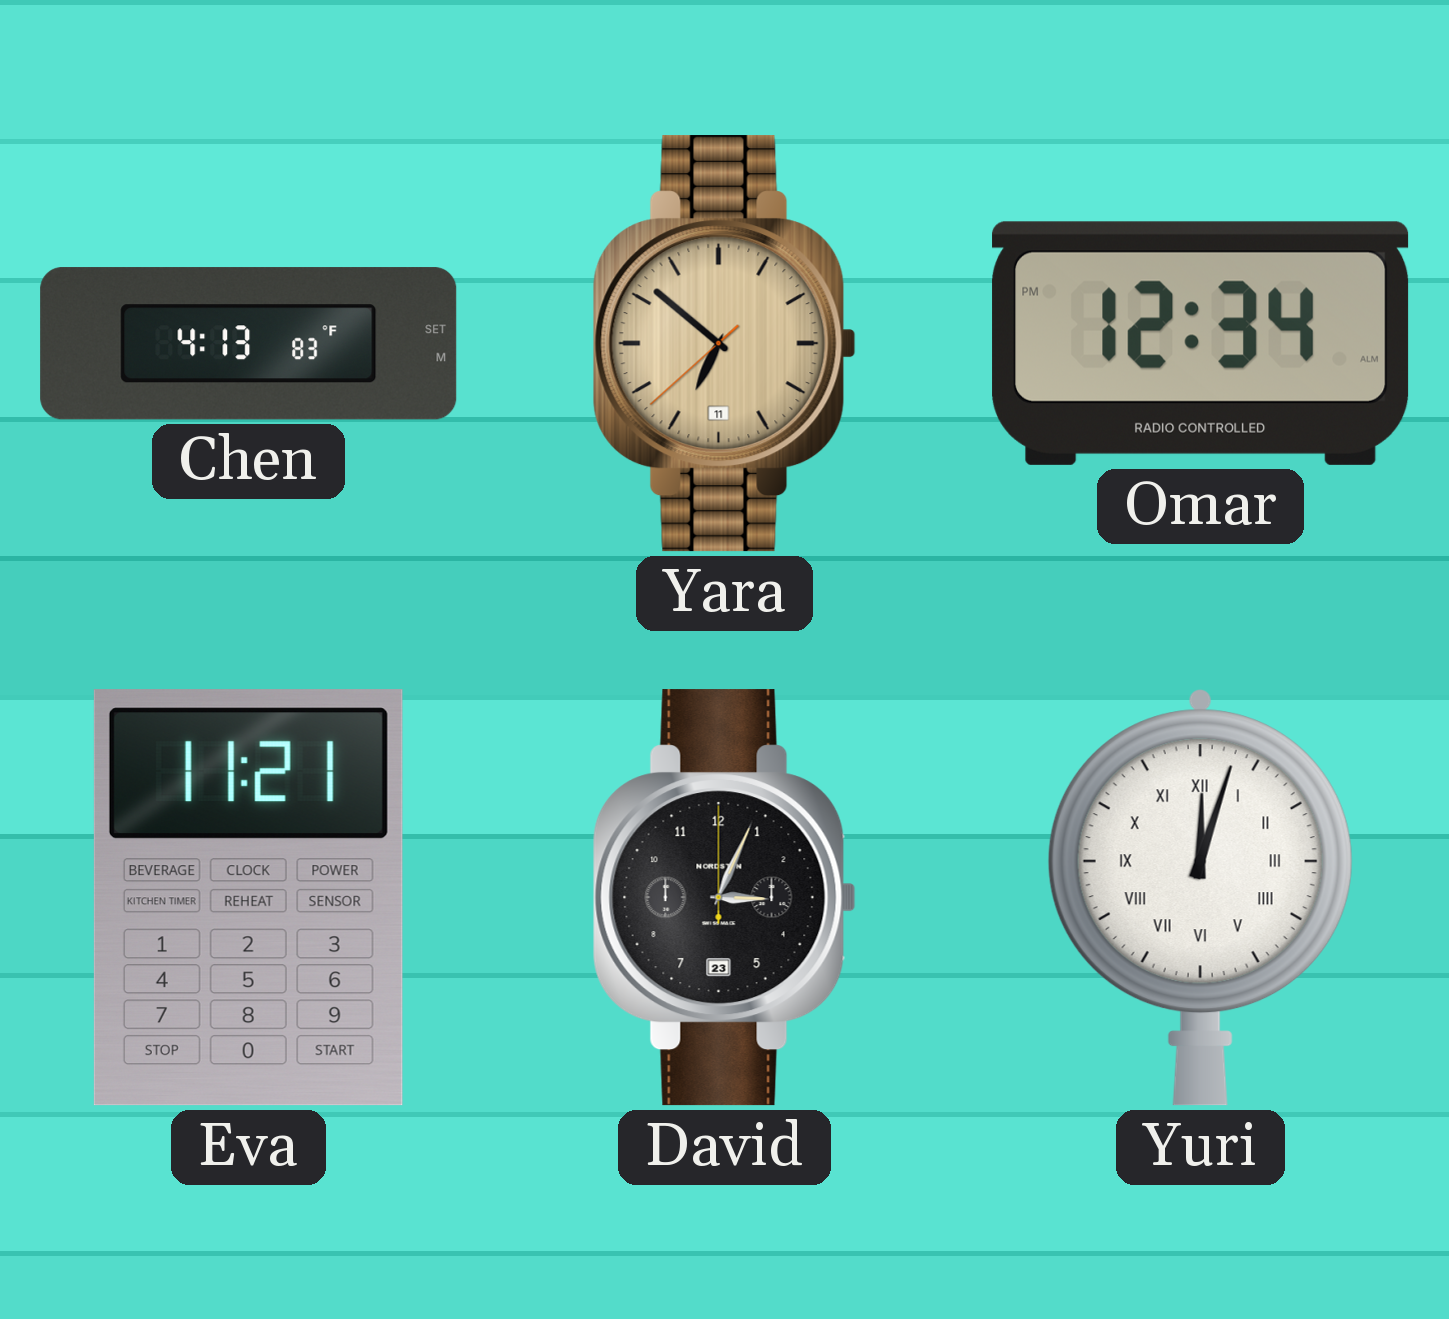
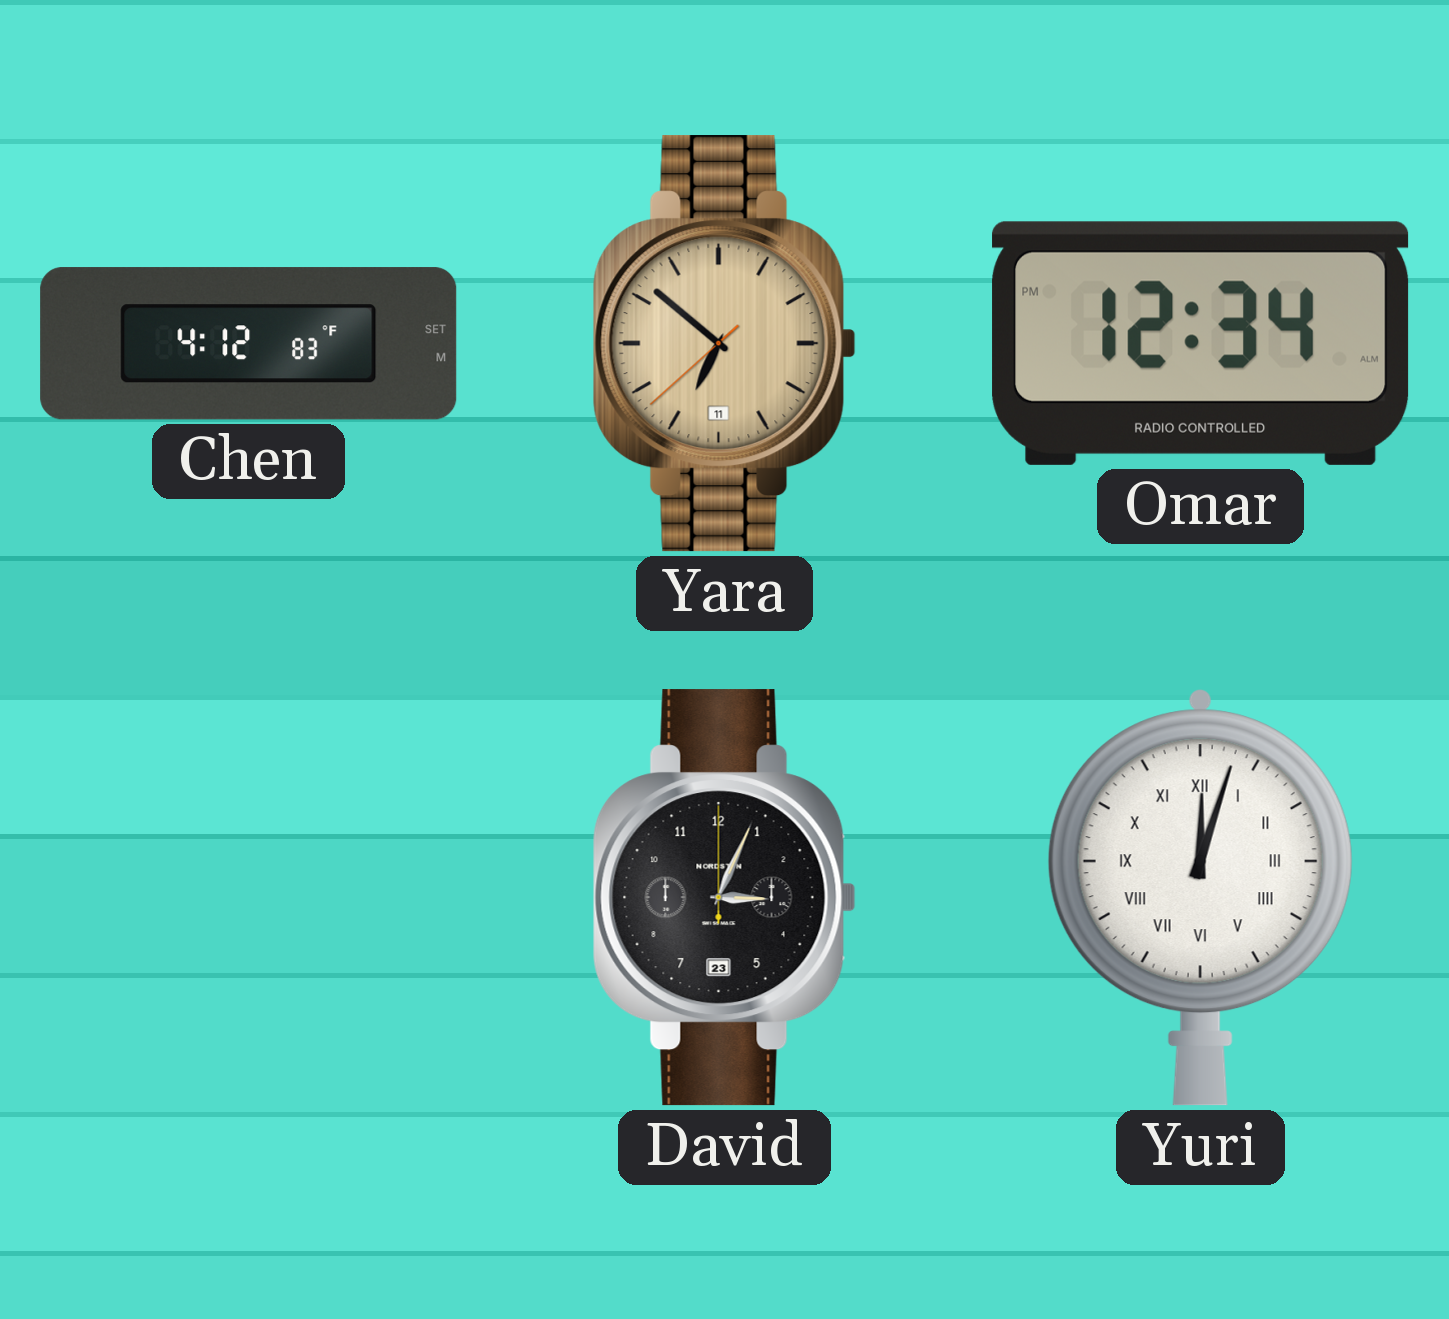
Chen: 4:13 -> 4:12
Eva: 11:21 -> none
